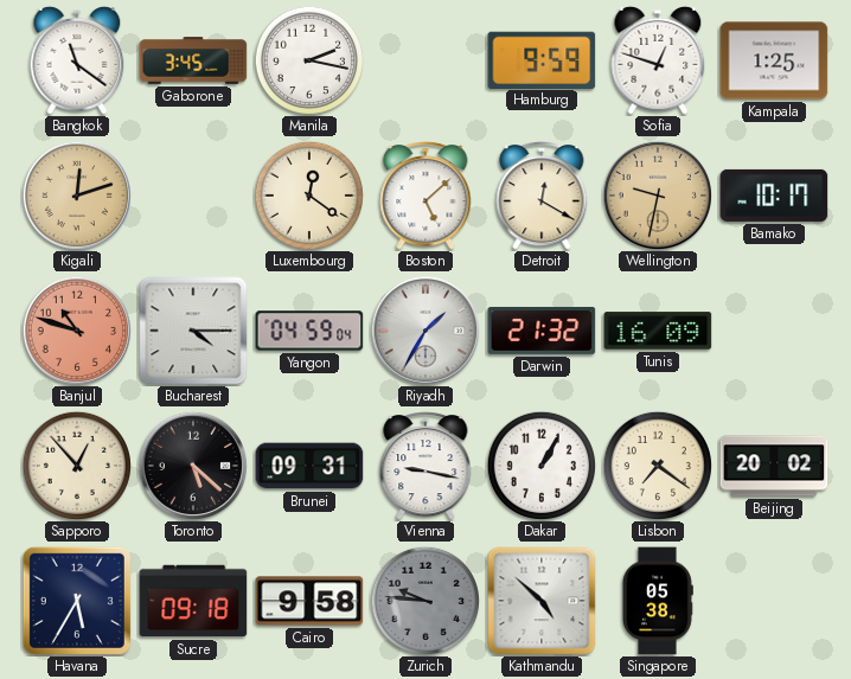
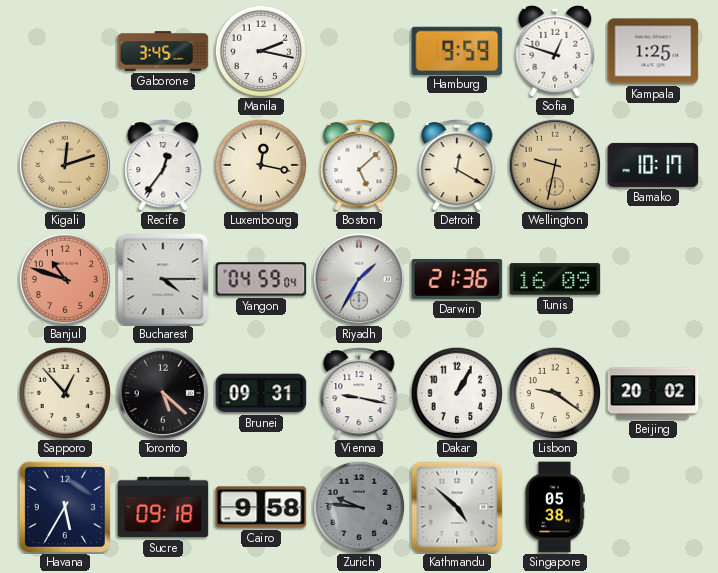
Bangkok: 11:21 -> none
Recife: none -> 12:36
Luxembourg: 12:21 -> 12:17
Darwin: 21:32 -> 21:36
Lisbon: 7:21 -> 9:21
